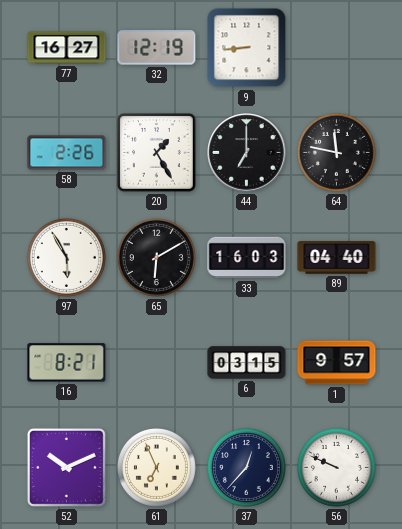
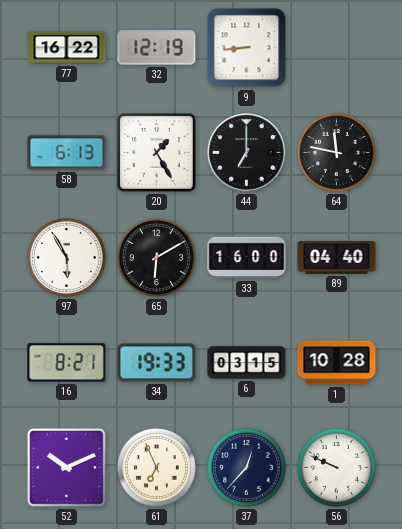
77: 16:27 -> 16:22
58: 2:26 -> 6:13
33: 16:03 -> 16:00
34: none -> 19:33
1: 9:57 -> 10:28
